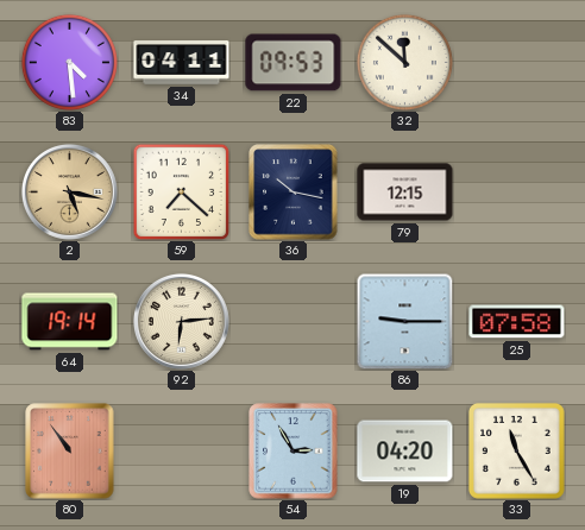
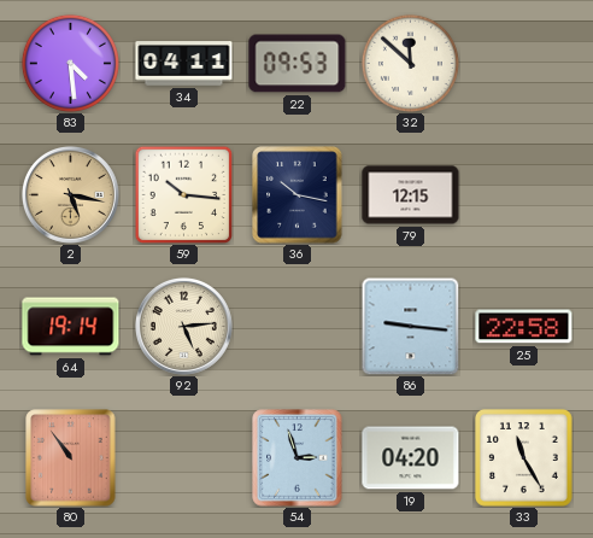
59: 7:22 -> 10:16
92: 6:14 -> 5:14
86: 9:15 -> 9:16
25: 07:58 -> 22:58
54: 2:55 -> 2:57
